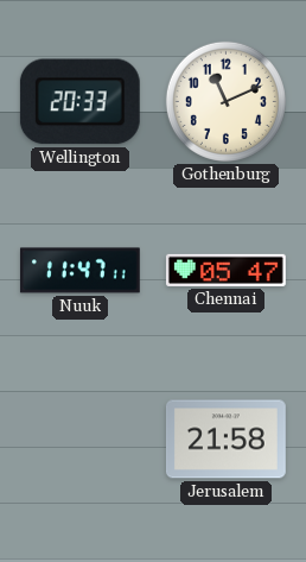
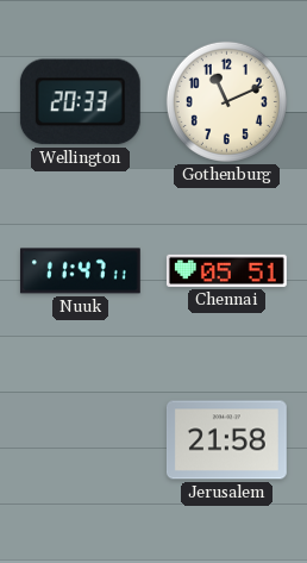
Chennai: 05:47 -> 05:51
